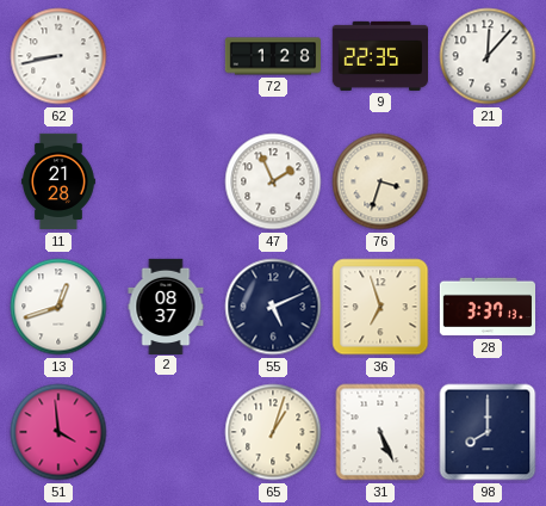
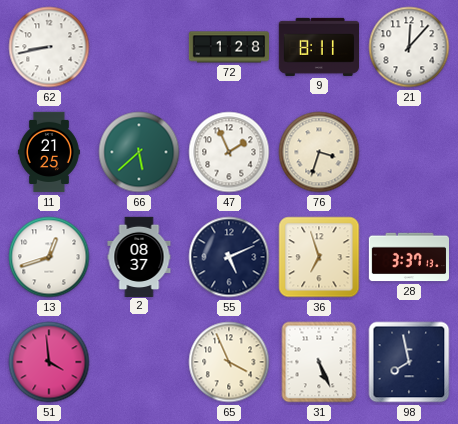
9: 22:35 -> 8:11
11: 21:28 -> 21:25
66: none -> 5:38
65: 1:03 -> 3:56
98: 8:00 -> 7:58
